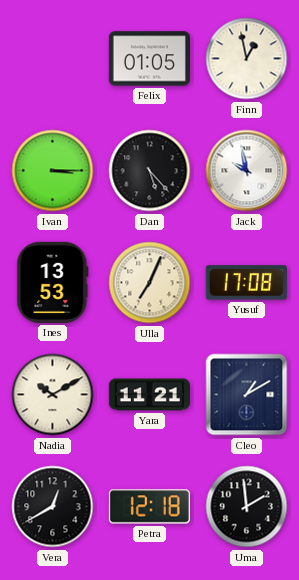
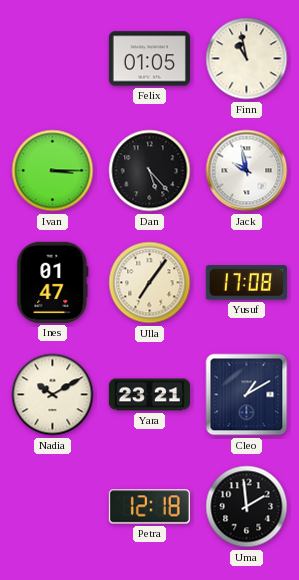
Finn: 12:58 -> 10:58
Ines: 13:53 -> 01:47
Ulla: 7:04 -> 7:06
Yara: 11:21 -> 23:21
Vera: 12:40 -> none
